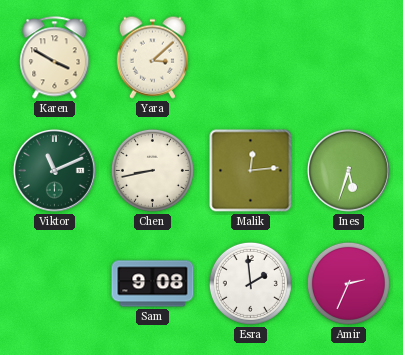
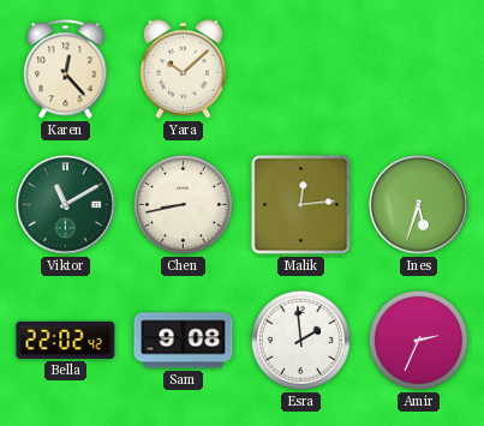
Karen: 3:50 -> 12:23
Yara: 3:08 -> 10:08
Viktor: 11:11 -> 11:10
Bella: none -> 22:02
